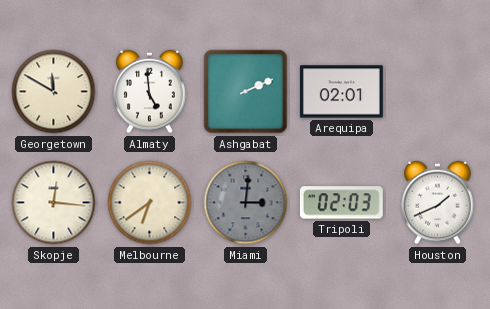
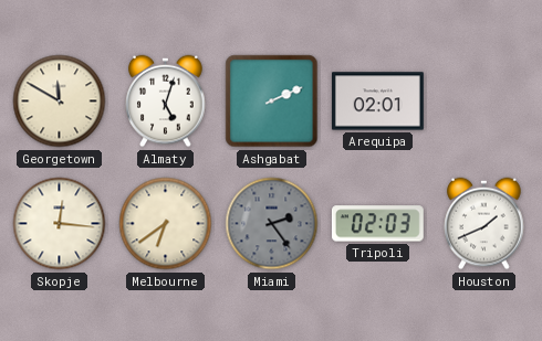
Almaty: 4:59 -> 5:03
Miami: 3:01 -> 2:24
